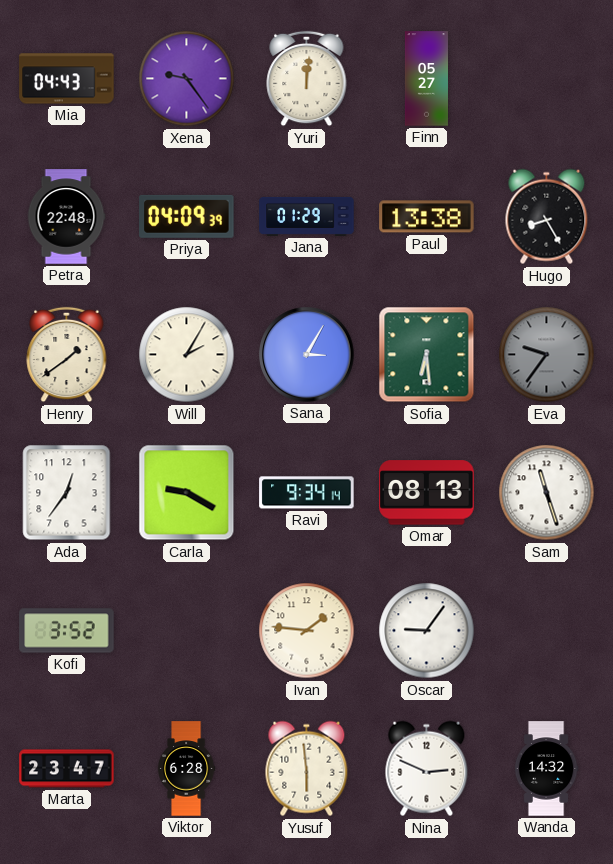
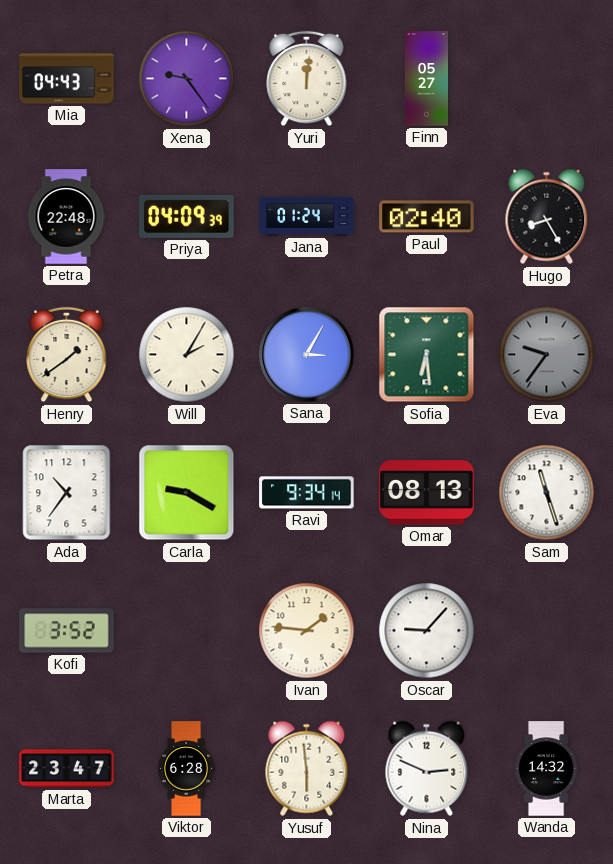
Jana: 01:29 -> 01:24
Paul: 13:38 -> 02:40
Ada: 12:36 -> 10:36
Oscar: 9:06 -> 9:07
